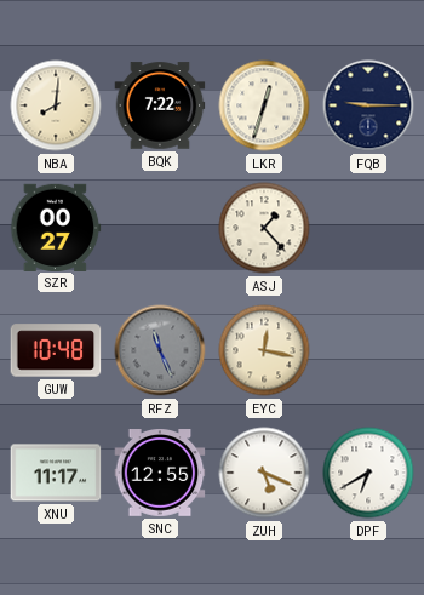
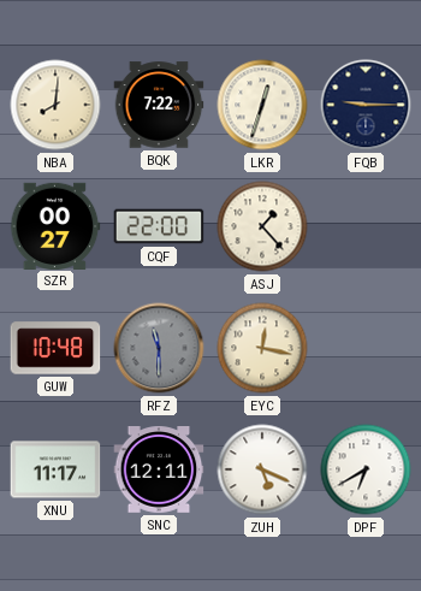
CQF: none -> 22:00
RFZ: 11:26 -> 11:30
SNC: 12:55 -> 12:11
